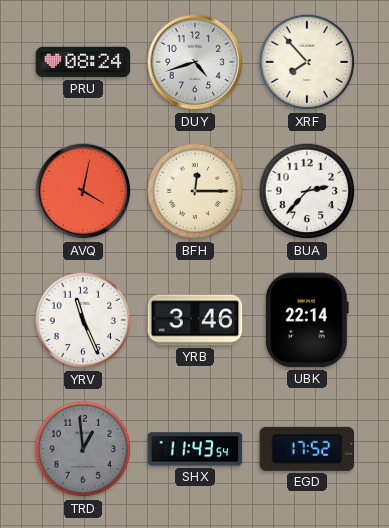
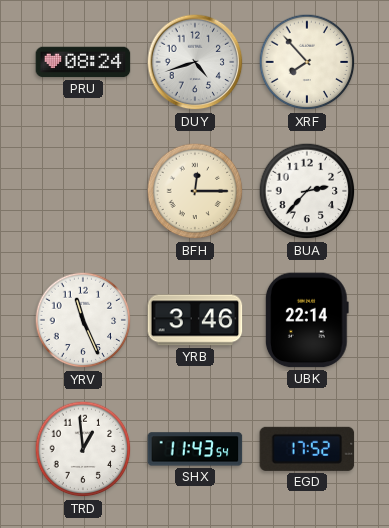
AVQ: 4:02 -> none
TRD dial: grey -> white
